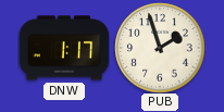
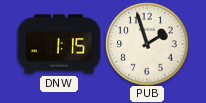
DNW: 1:17 -> 1:15
